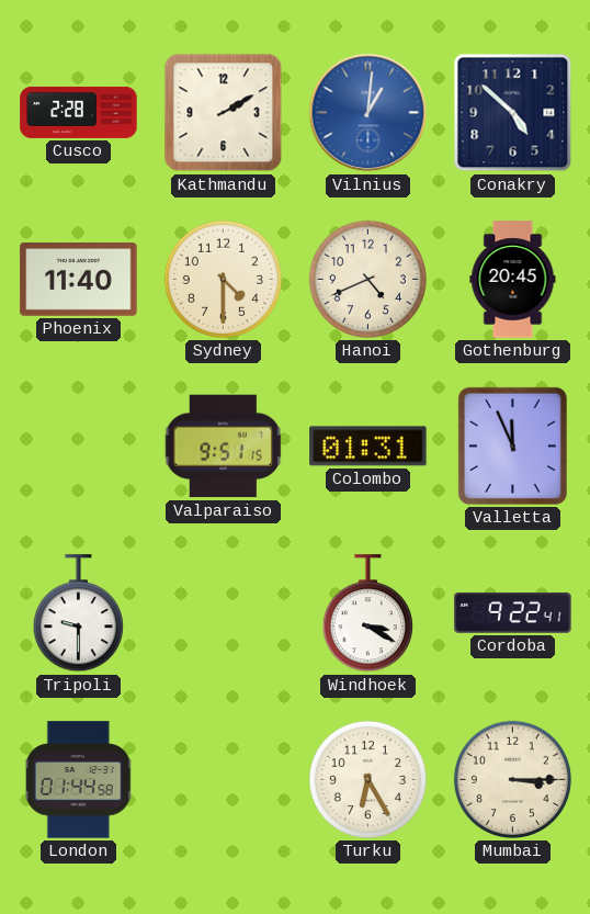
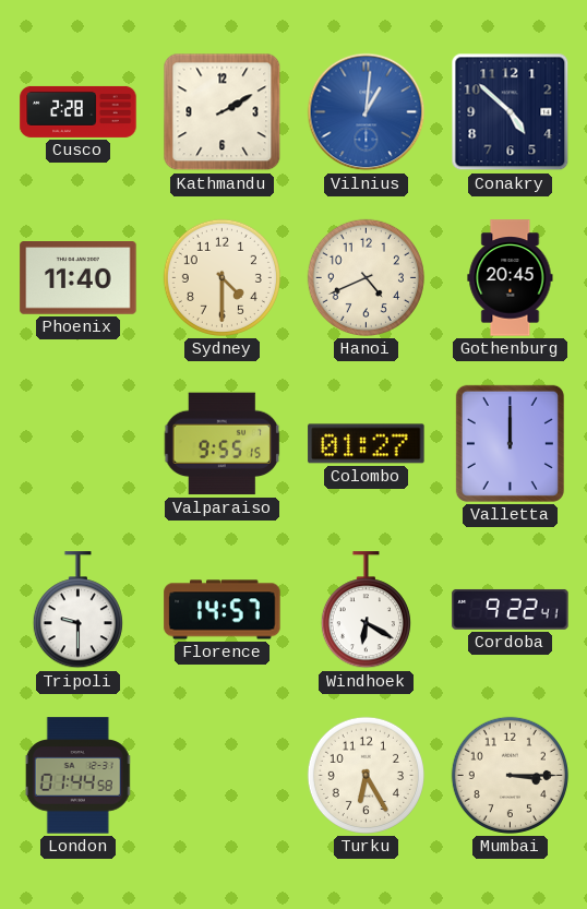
Valparaiso: 9:51 -> 9:55
Colombo: 01:31 -> 01:27
Valletta: 11:56 -> 12:00
Florence: none -> 14:57
Windhoek: 3:20 -> 6:20
